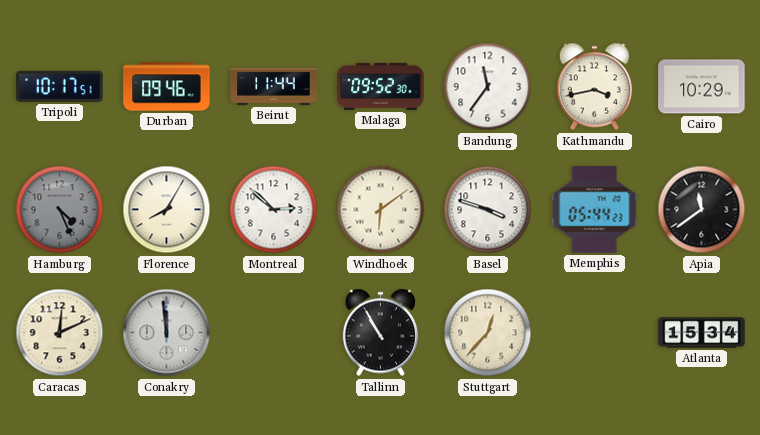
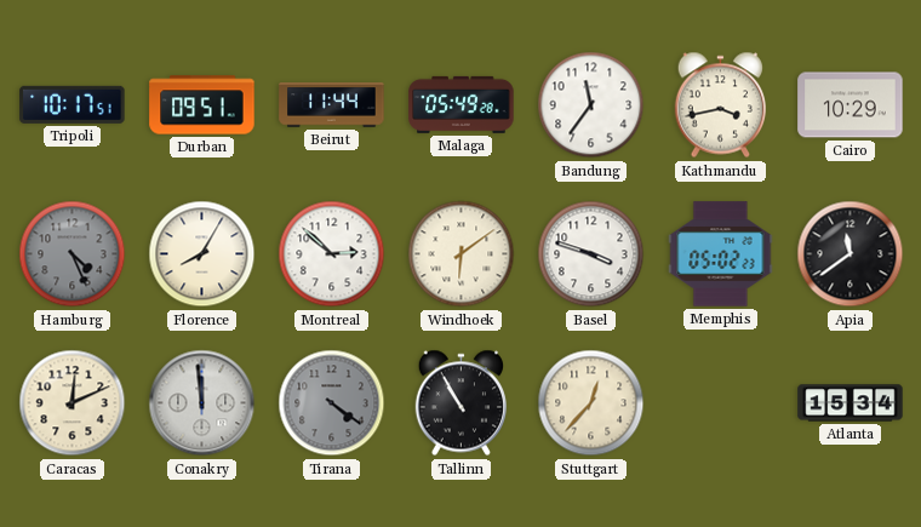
Durban: 09:46 -> 09:51
Malaga: 09:52 -> 05:49
Memphis: 05:44 -> 05:02
Tirana: none -> 4:21
